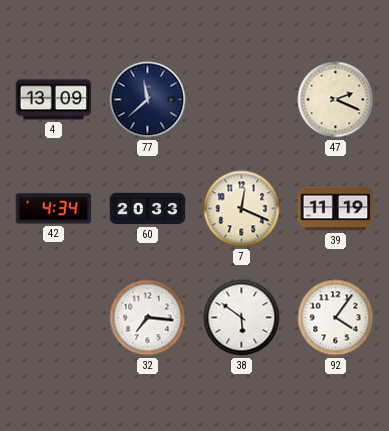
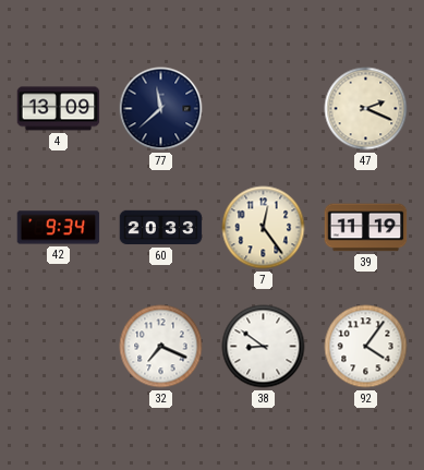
42: 4:34 -> 9:34
7: 12:19 -> 12:24
32: 7:16 -> 7:19
38: 5:51 -> 8:51
